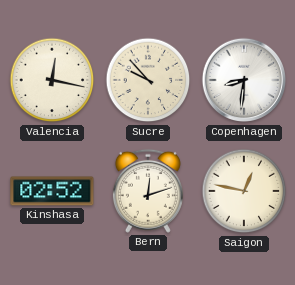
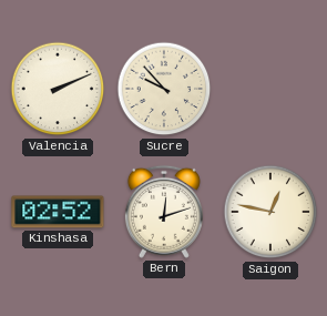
Valencia: 12:17 -> 2:11
Copenhagen: 8:31 -> none
